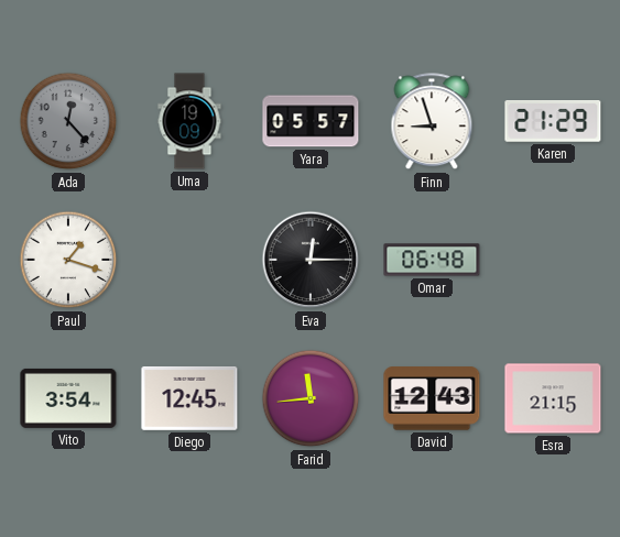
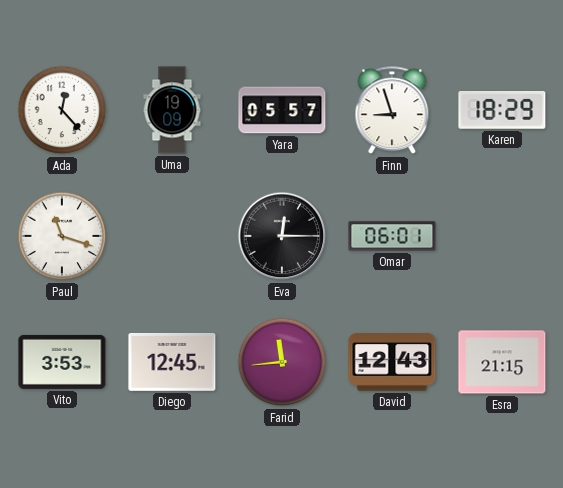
Ada dial: grey -> white
Karen: 21:29 -> 18:29
Paul: 1:18 -> 11:18
Omar: 06:48 -> 06:01
Vito: 3:54 -> 3:53
